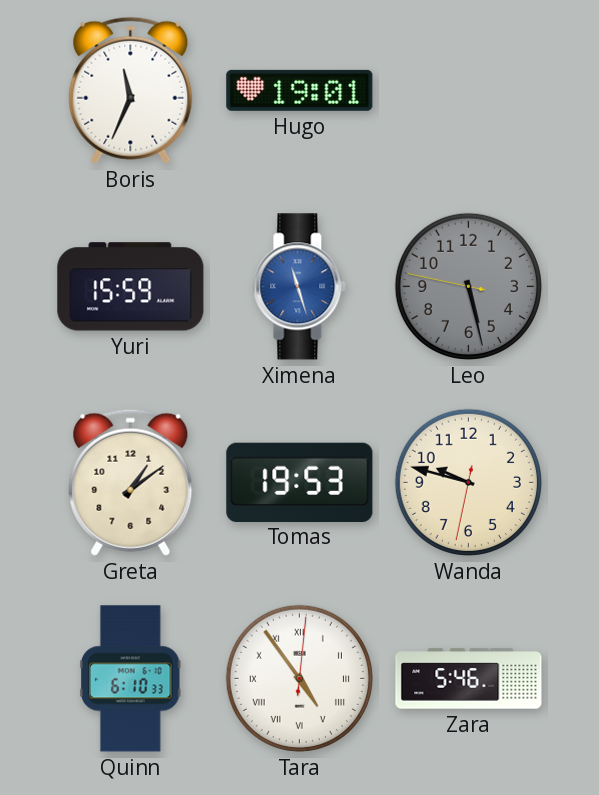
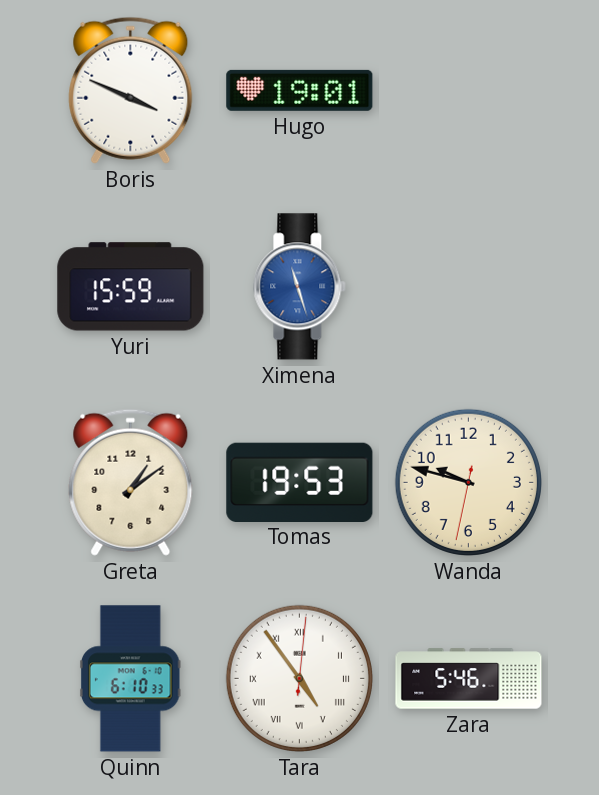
Boris: 11:34 -> 3:49
Leo: 5:27 -> none
